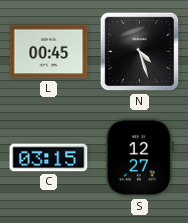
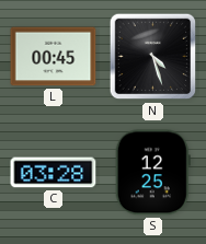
C: 03:15 -> 03:28
S: 12:27 -> 12:25
